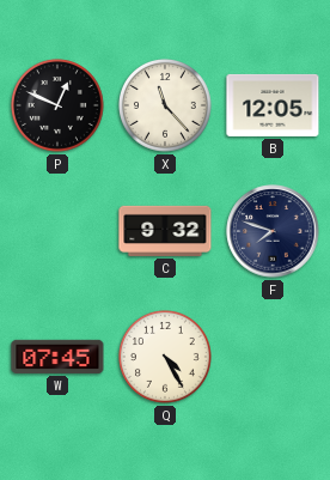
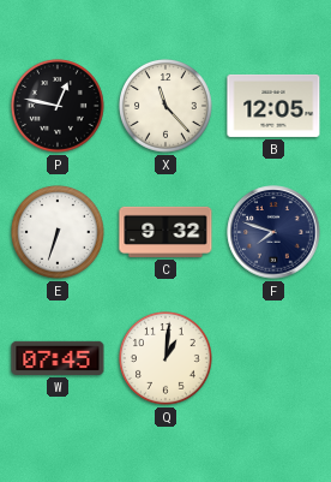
P: 12:49 -> 12:47
E: none -> 6:33
Q: 4:25 -> 1:01
